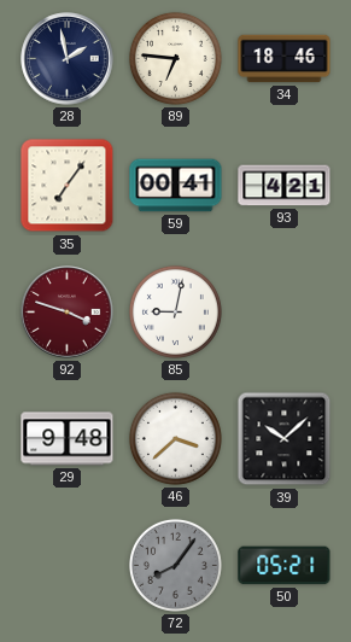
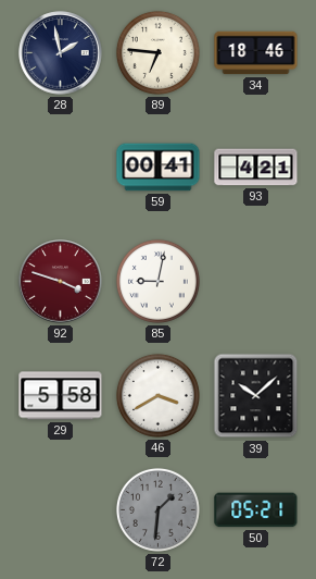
35: 7:06 -> none
29: 9:48 -> 5:58
46: 3:38 -> 3:40
72: 8:06 -> 1:31
